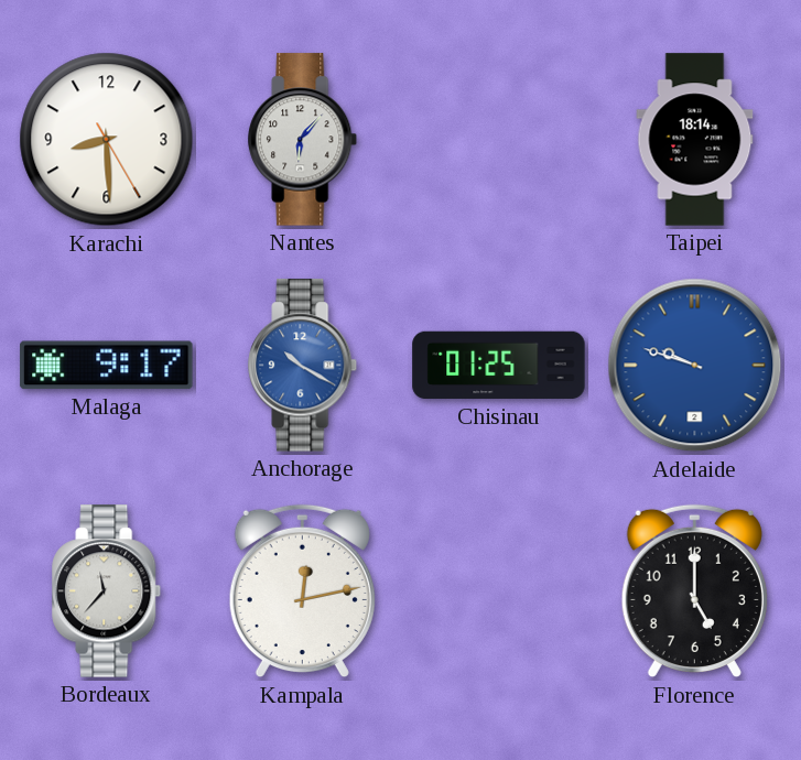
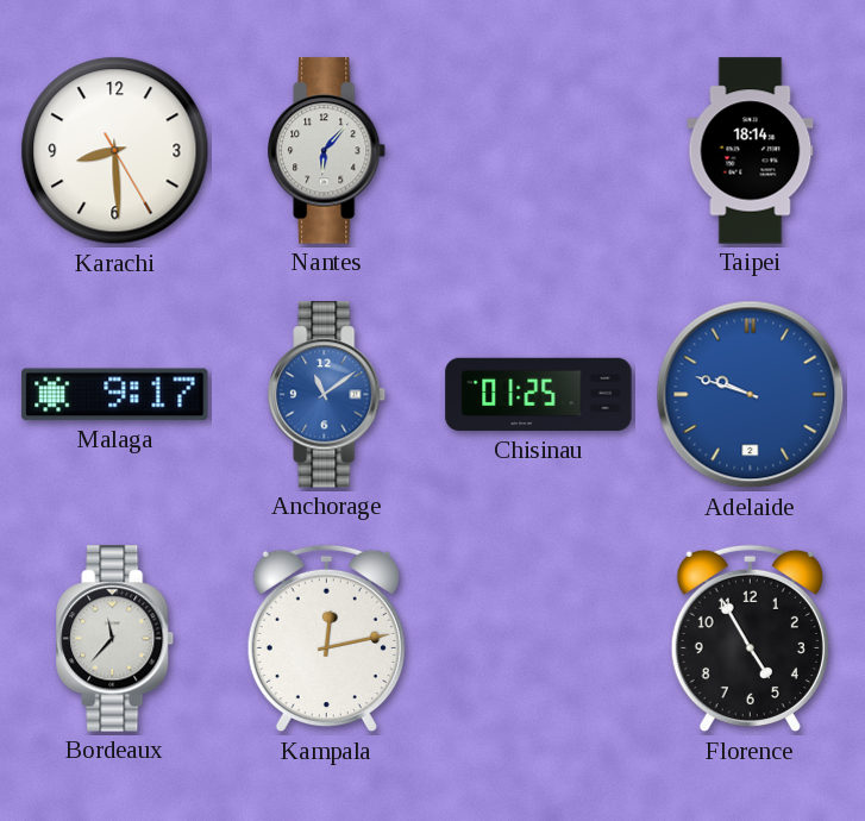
Anchorage: 10:20 -> 11:09
Florence: 5:00 -> 4:55
